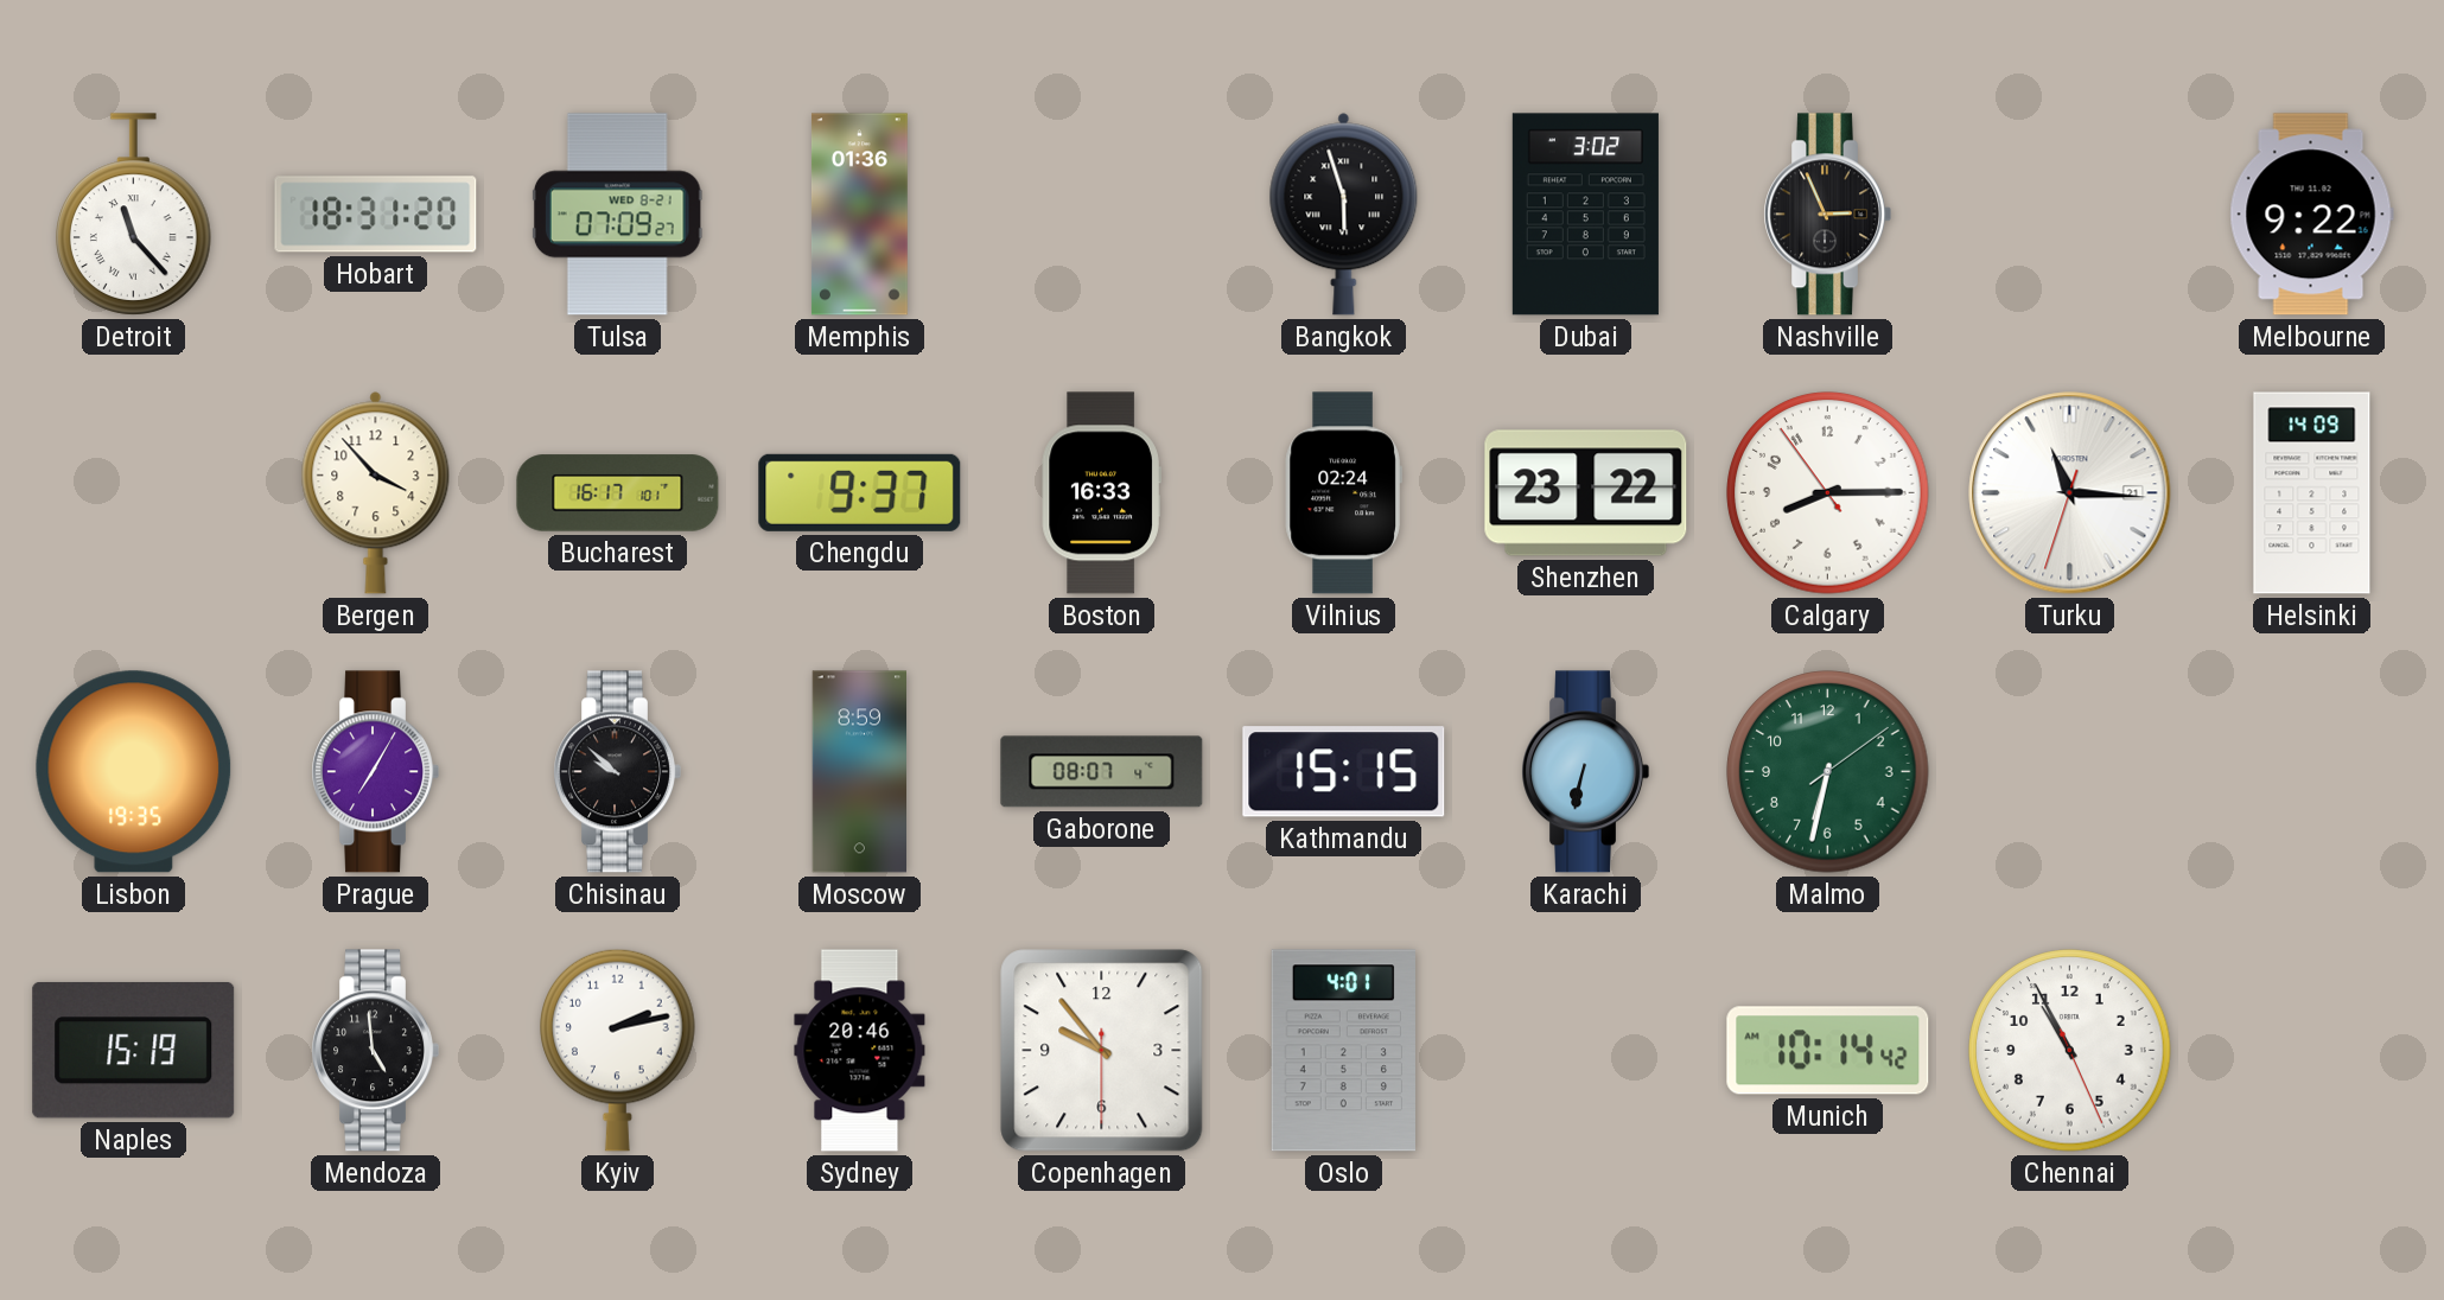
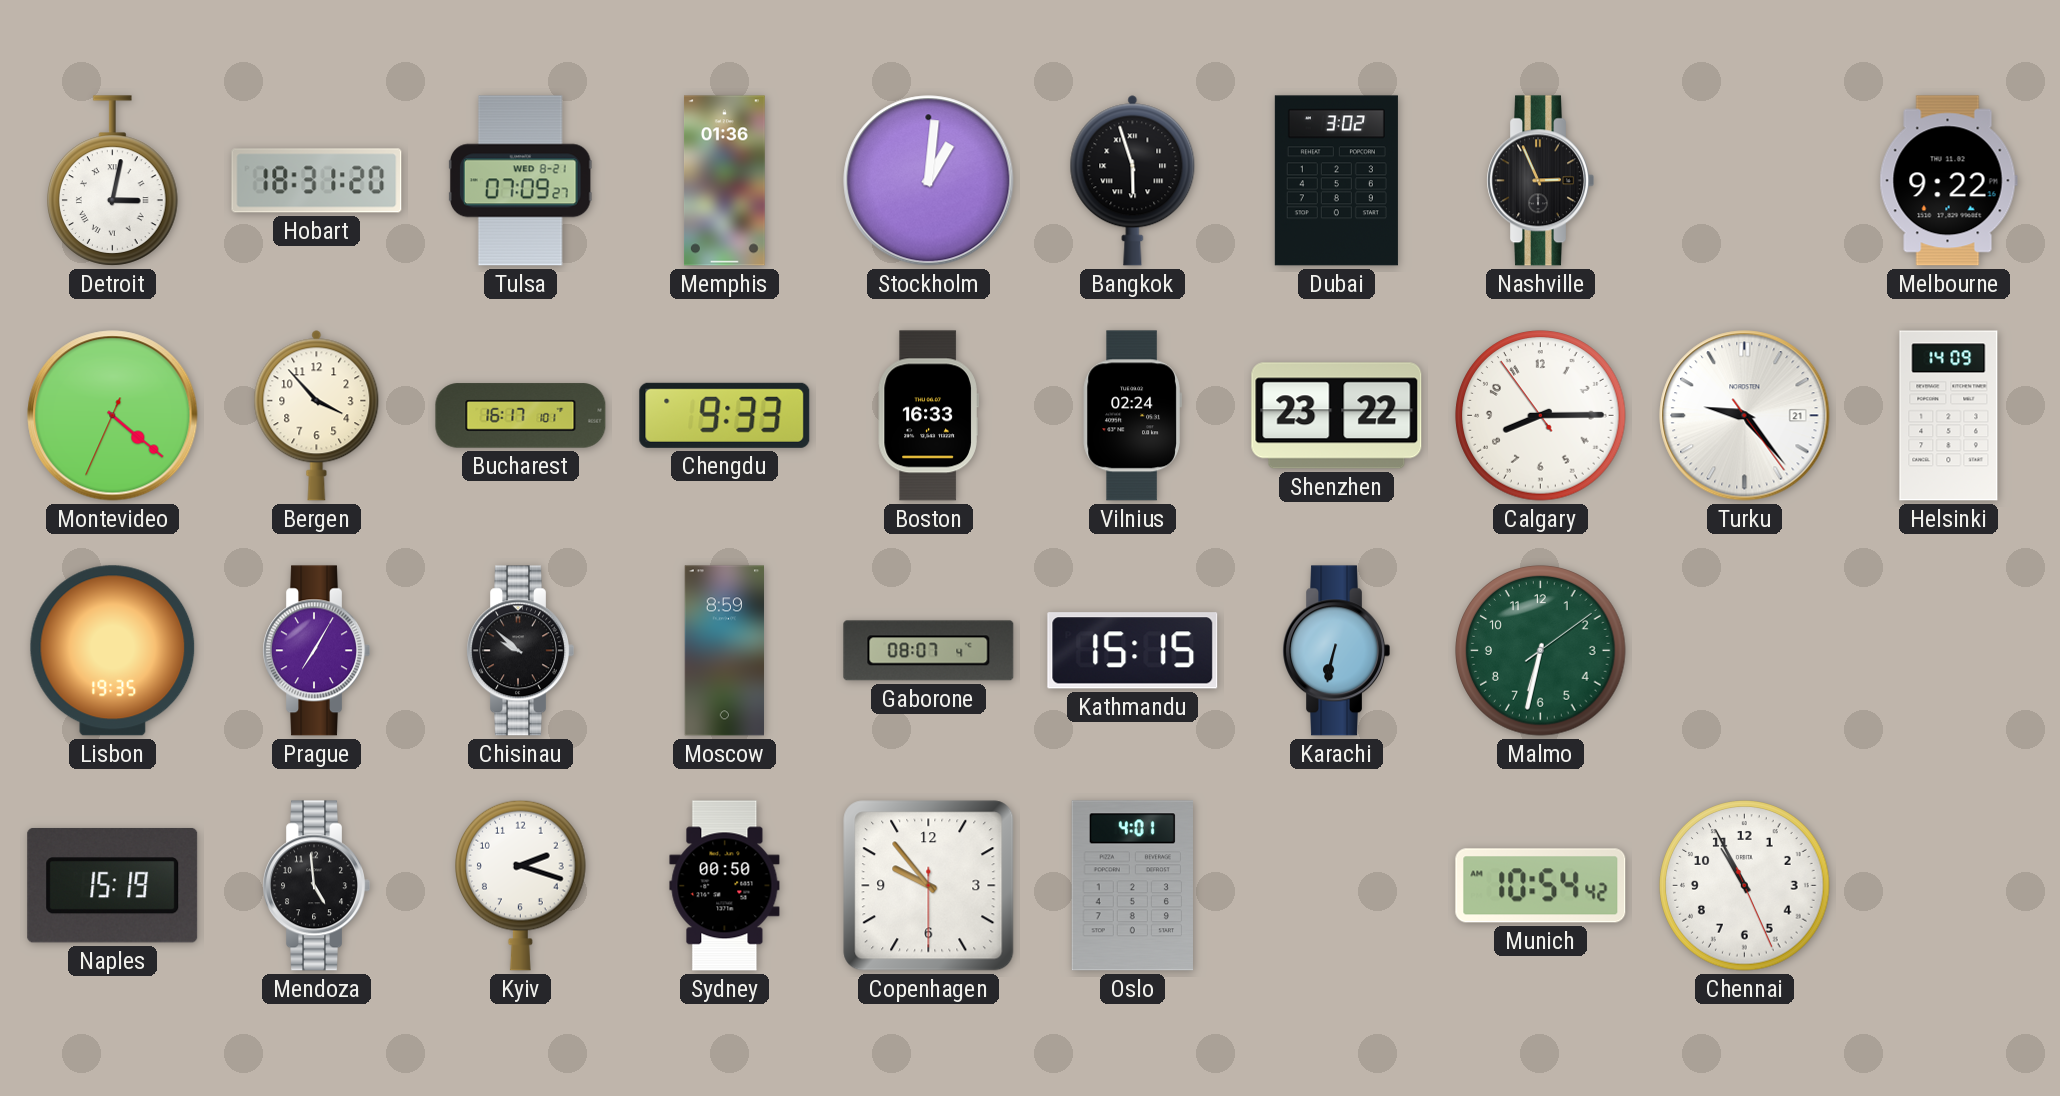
Detroit: 11:23 -> 3:02
Stockholm: none -> 1:01
Montevideo: none -> 4:21
Chengdu: 9:37 -> 9:33
Turku: 11:15 -> 9:23
Kyiv: 2:13 -> 2:18
Sydney: 20:46 -> 00:50
Munich: 10:14 -> 10:54
